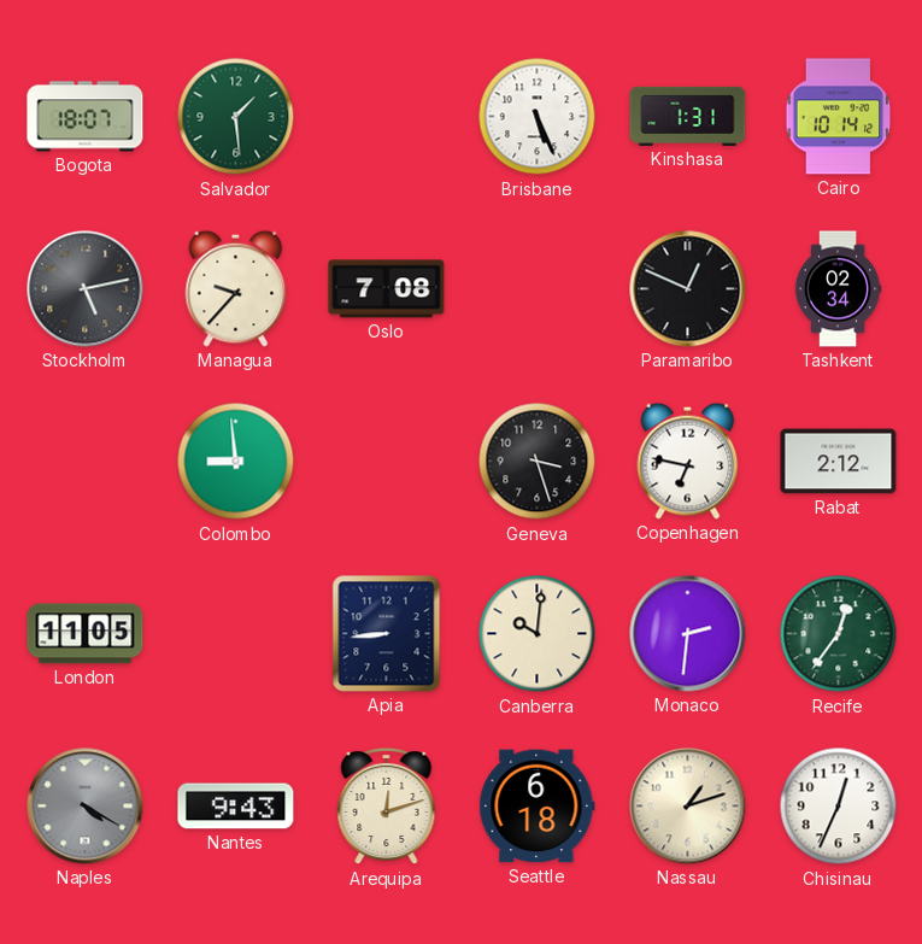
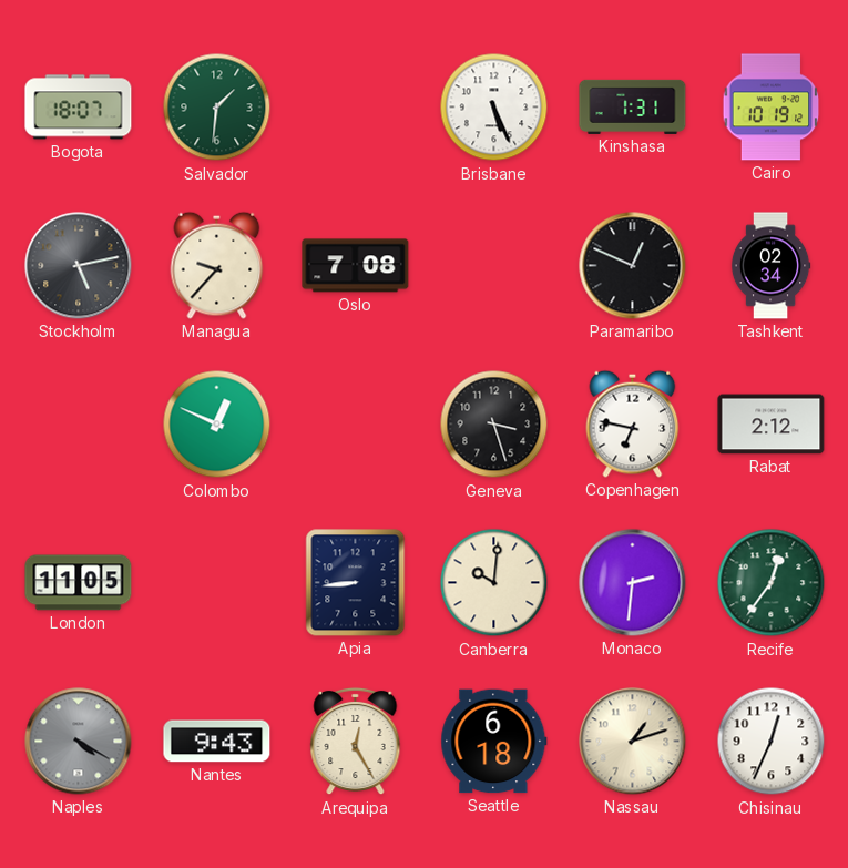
Salvador: 1:29 -> 1:31
Cairo: 10:14 -> 10:19
Colombo: 8:59 -> 12:49
Arequipa: 12:12 -> 12:25
